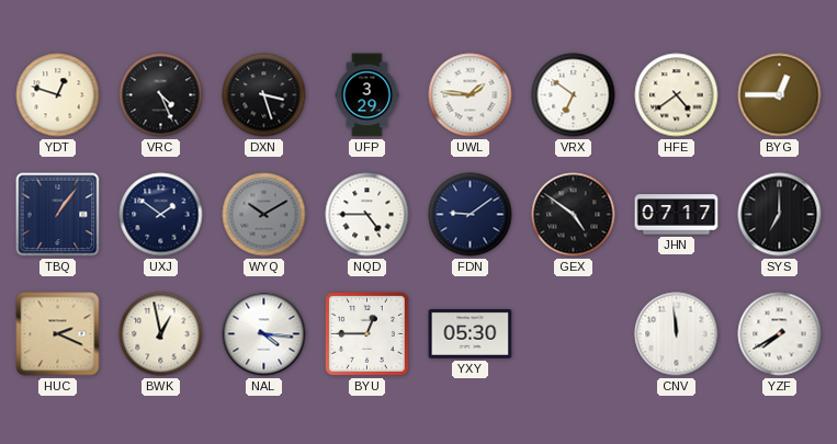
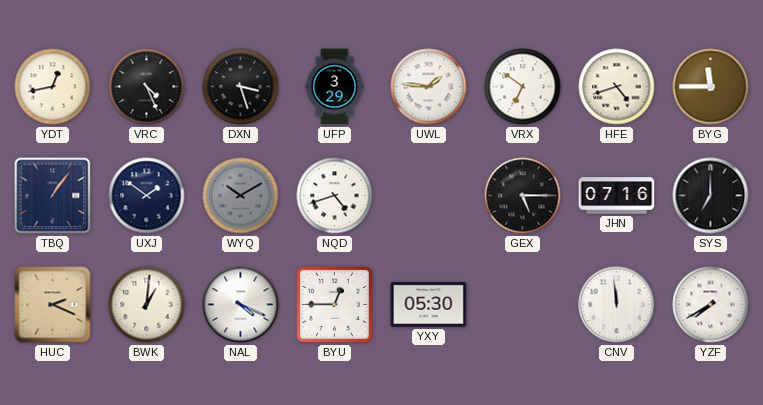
YDT: 12:48 -> 12:43
HFE: 4:39 -> 4:42
BYG: 12:45 -> 11:45
NQD: 4:45 -> 4:42
FDN: 9:09 -> none
GEX: 4:51 -> 5:15
JHN: 07:17 -> 07:16
BWK: 12:58 -> 1:01
NAL: 4:16 -> 4:19
